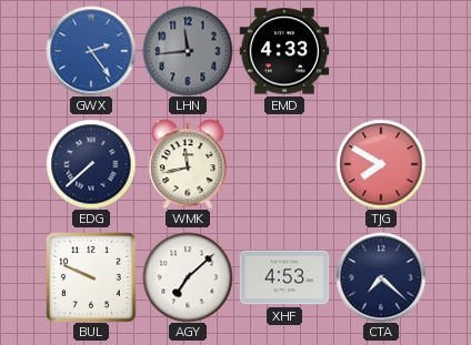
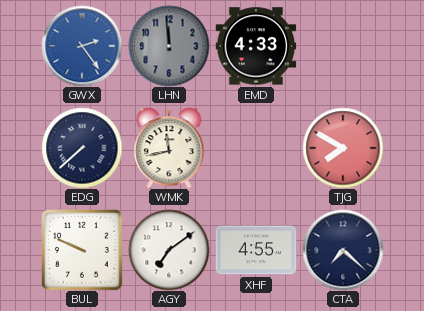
LHN: 11:44 -> 11:59
AGY: 7:08 -> 7:09
XHF: 4:53 -> 4:55
